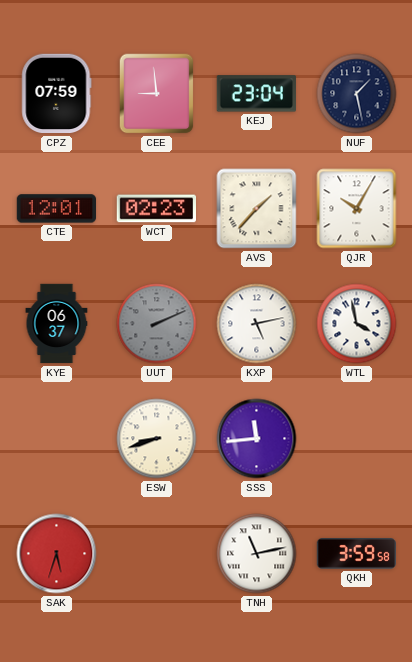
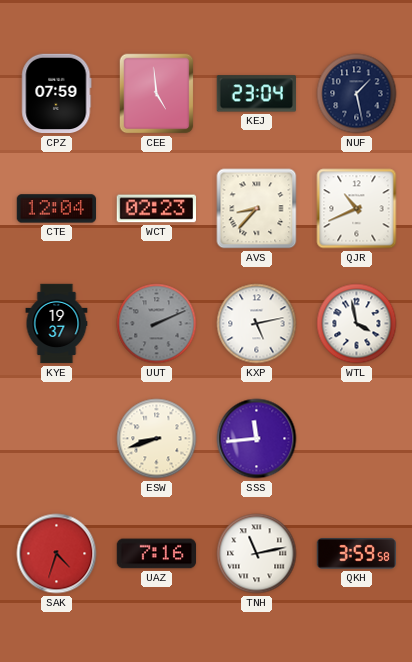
CEE: 8:59 -> 4:59
CTE: 12:01 -> 12:04
AVS: 1:37 -> 8:37
QJR: 10:05 -> 10:41
KYE: 06:37 -> 19:37
SAK: 5:33 -> 4:33
UAZ: none -> 7:16
